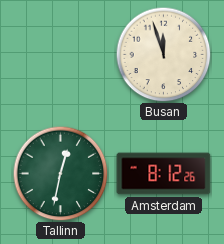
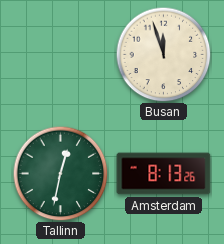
Amsterdam: 8:12 -> 8:13
